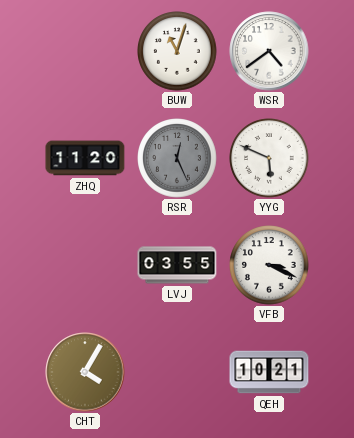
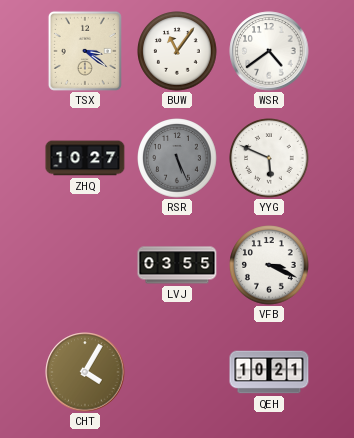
TSX: none -> 3:21
BUW: 11:03 -> 11:06
ZHQ: 11:20 -> 10:27
RSR: 12:26 -> 5:26
